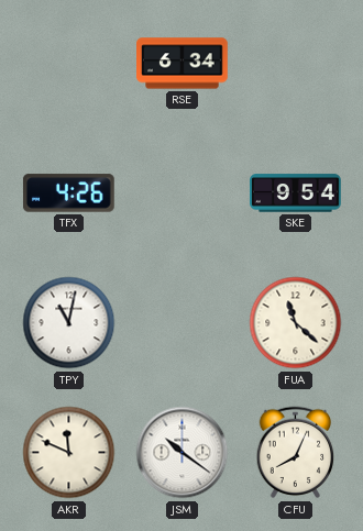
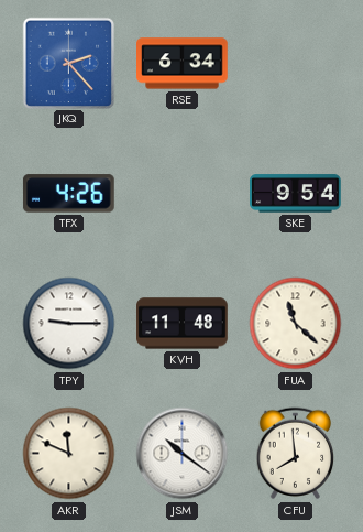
JKQ: none -> 2:23
TPY: 11:02 -> 9:15
KVH: none -> 11:48
CFU: 8:04 -> 7:59
